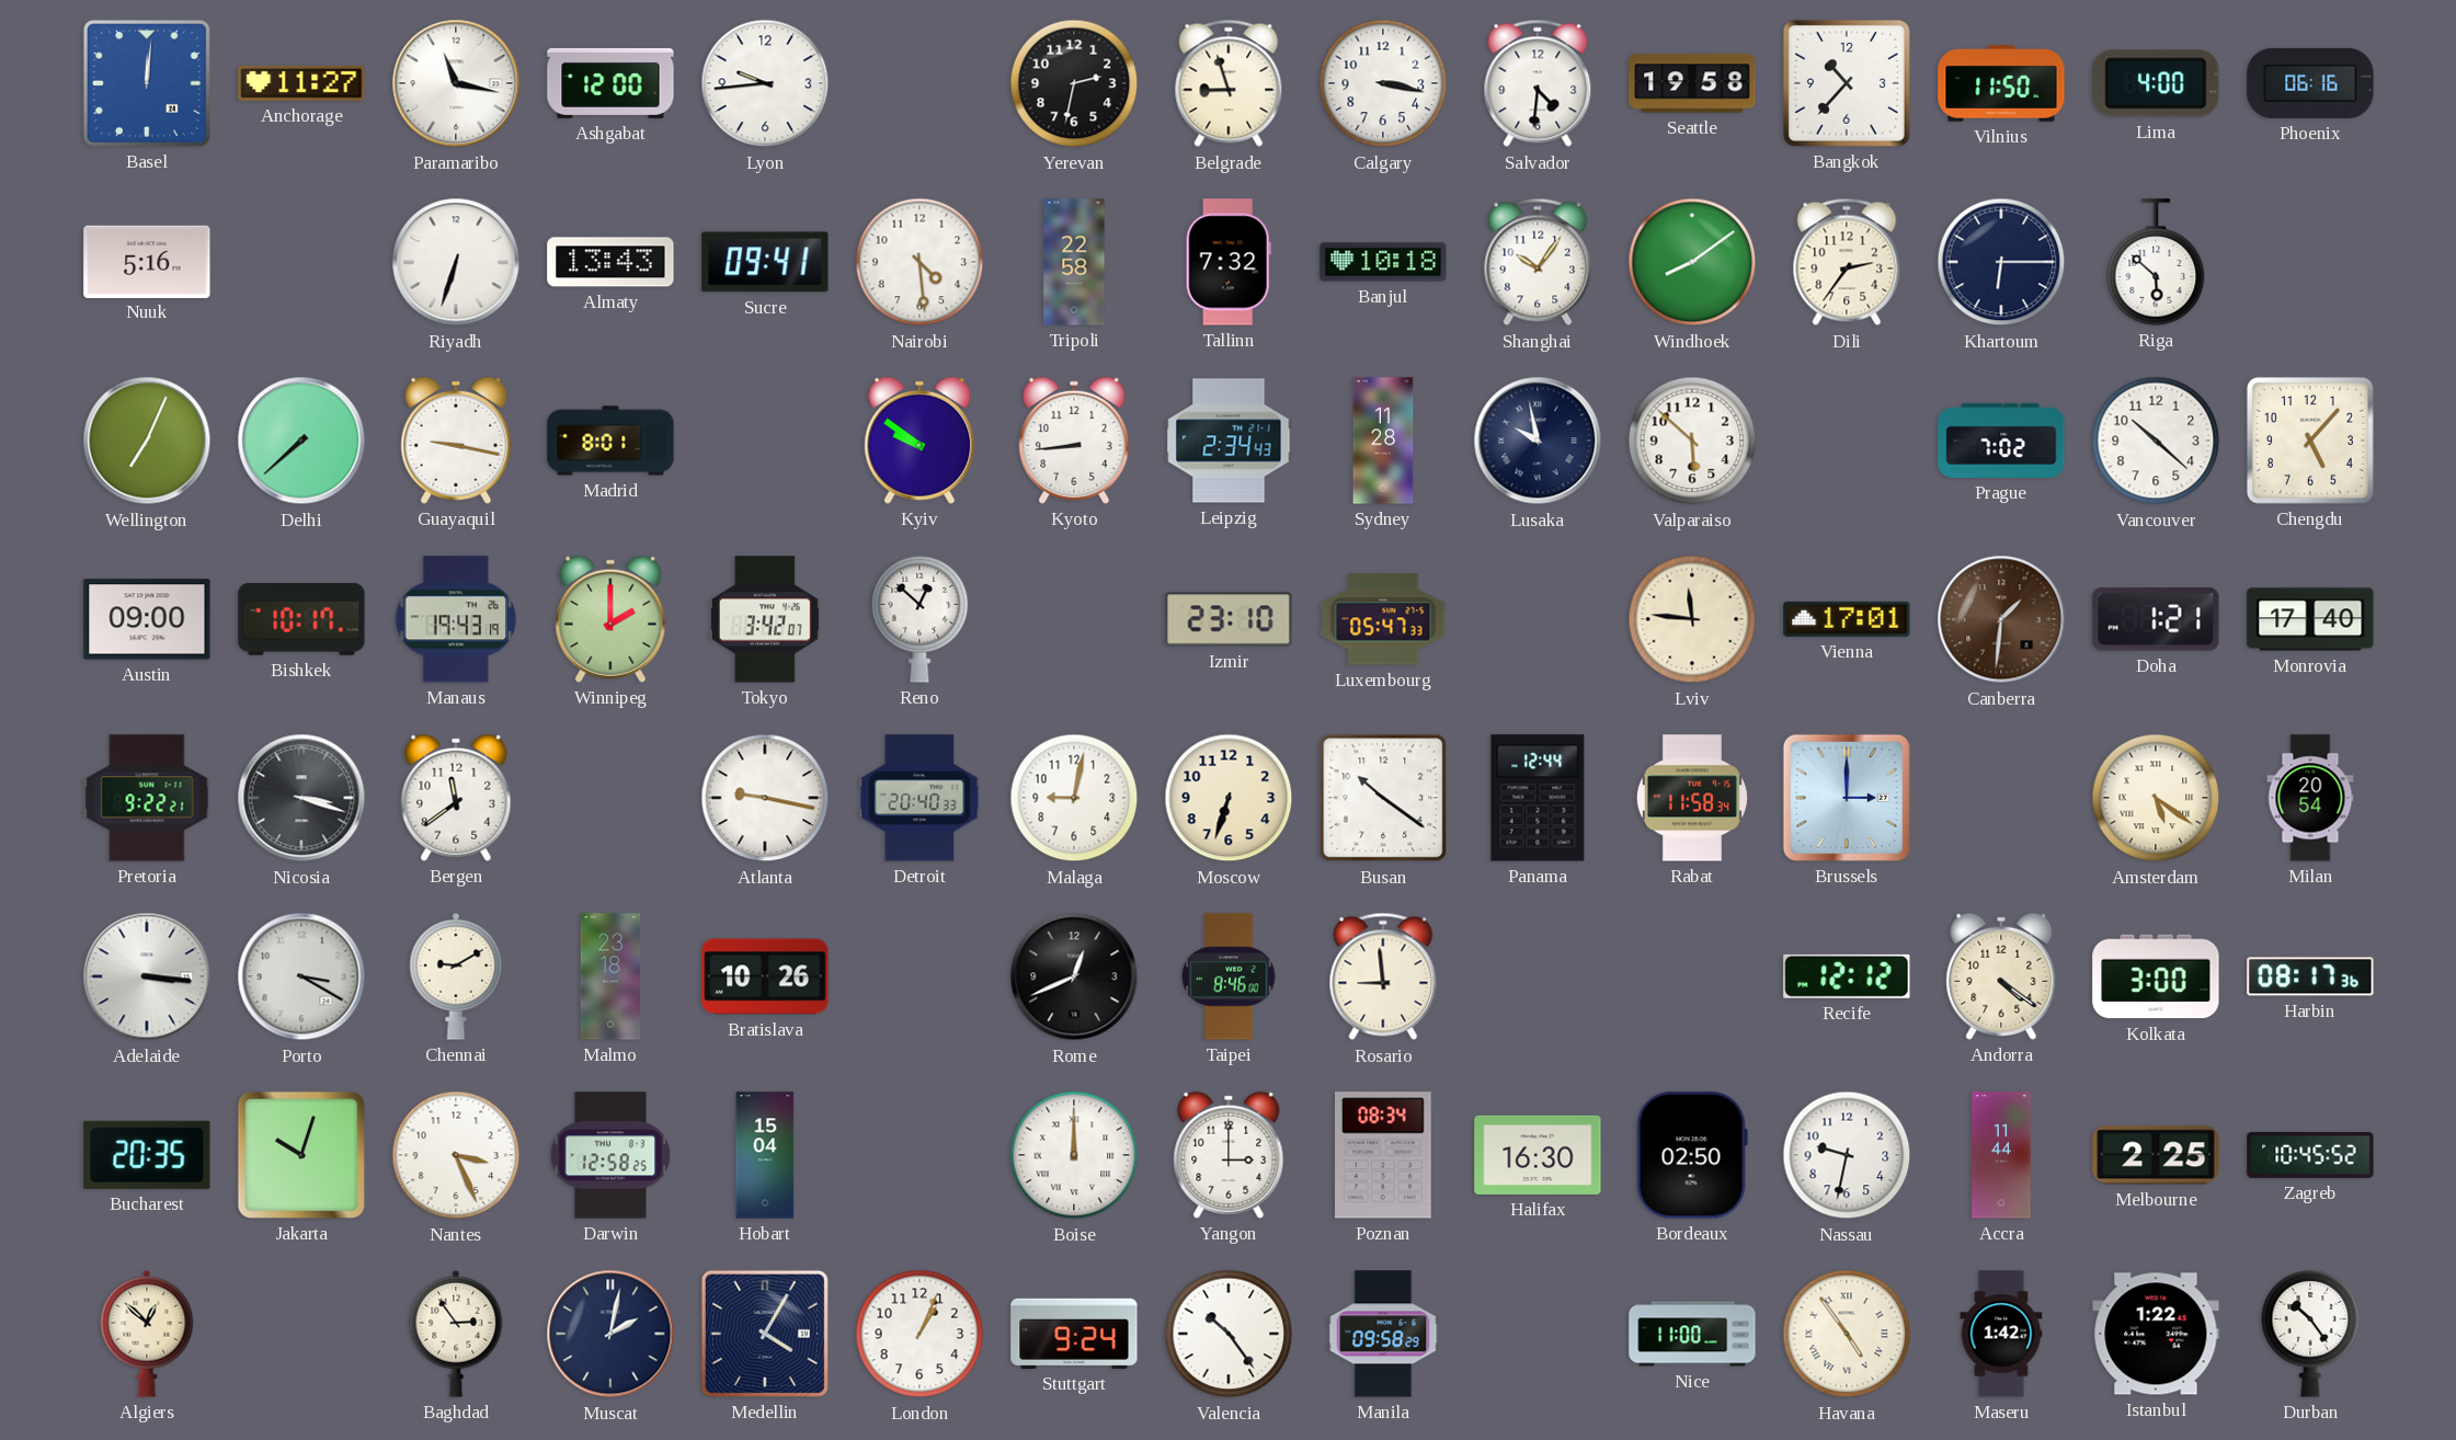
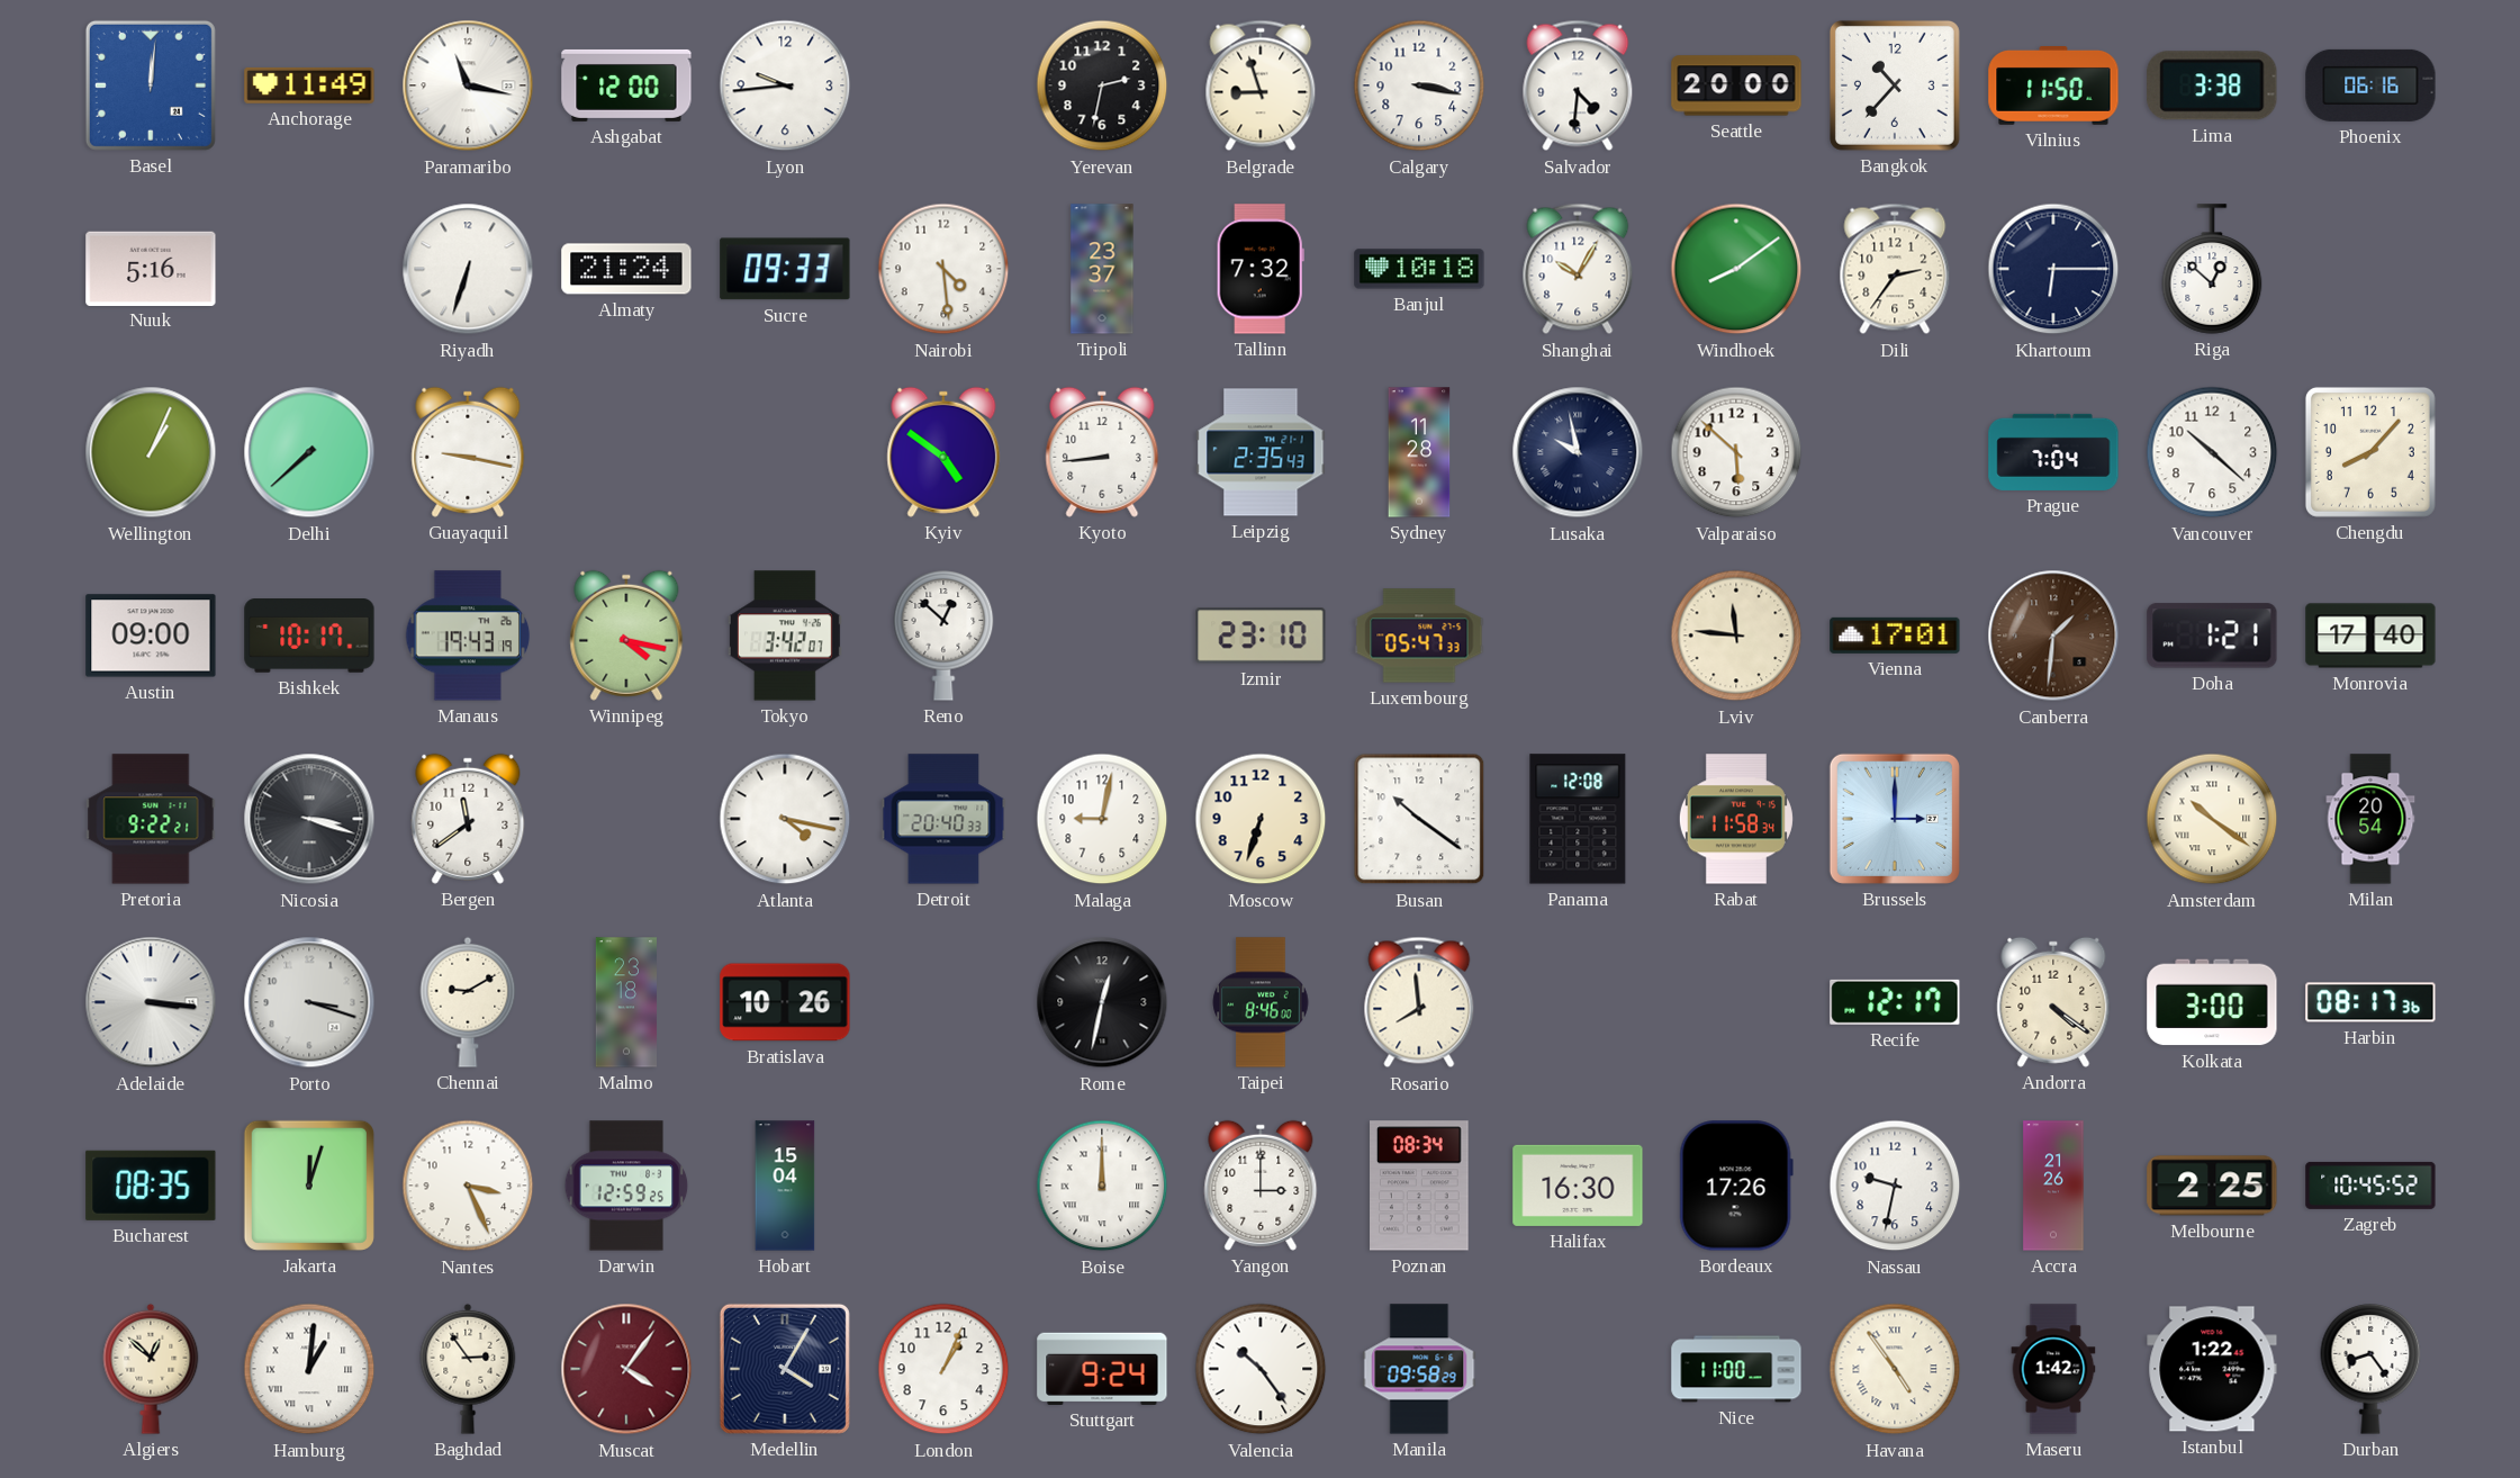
Anchorage: 11:27 -> 11:49
Seattle: 19:58 -> 20:00
Lima: 4:00 -> 3:38
Almaty: 13:43 -> 21:24
Sucre: 09:41 -> 09:33
Tripoli: 22:58 -> 23:37
Shanghai: 10:06 -> 10:05
Riga: 5:52 -> 12:52
Wellington: 7:04 -> 1:04
Madrid: 8:01 -> none
Kyiv: 9:51 -> 4:51
Leipzig: 2:34 -> 2:35
Prague: 7:02 -> 7:04
Chengdu: 5:07 -> 8:07
Winnipeg: 2:00 -> 4:17
Atlanta: 9:17 -> 4:17
Panama: 12:44 -> 12:08
Amsterdam: 5:21 -> 10:21
Porto: 3:20 -> 3:18
Rome: 12:41 -> 12:32
Rosario: 8:59 -> 7:59
Recife: 12:12 -> 12:17
Bucharest: 20:35 -> 08:35
Jakarta: 10:03 -> 12:03
Darwin: 12:58 -> 12:59
Bordeaux: 02:50 -> 17:26
Accra: 11:44 -> 21:26
Hamburg: none -> 1:01
Muscat: 2:02 -> 4:06
Muscat dial: navy -> burgundy
Durban: 10:24 -> 8:24
